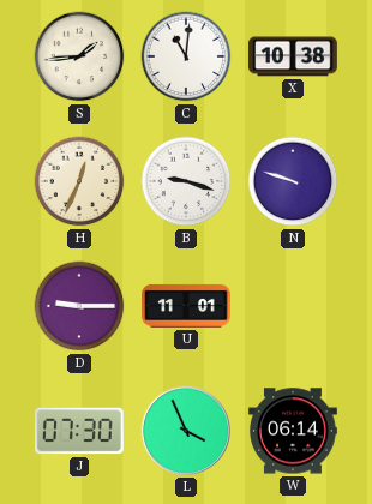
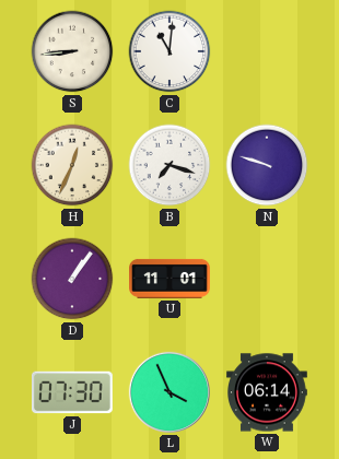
S: 1:44 -> 8:44
X: 10:38 -> none
B: 9:18 -> 7:18
D: 9:15 -> 1:06
